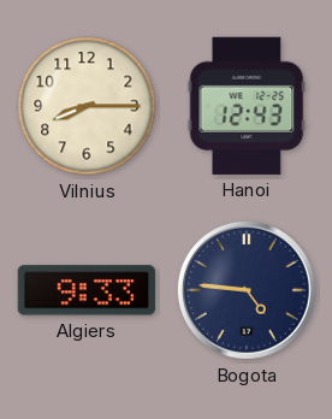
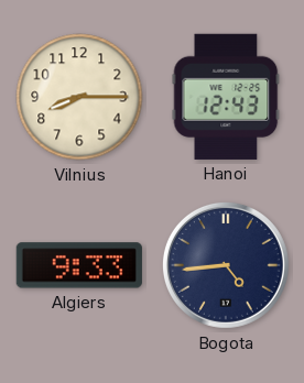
Bogota: 4:46 -> 4:44
